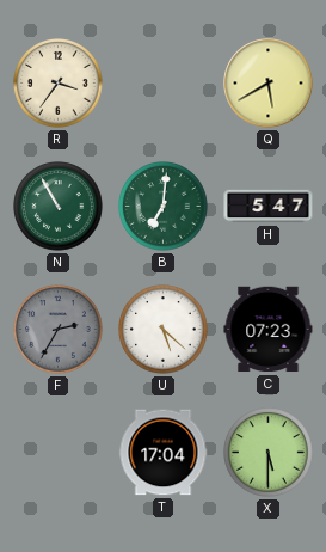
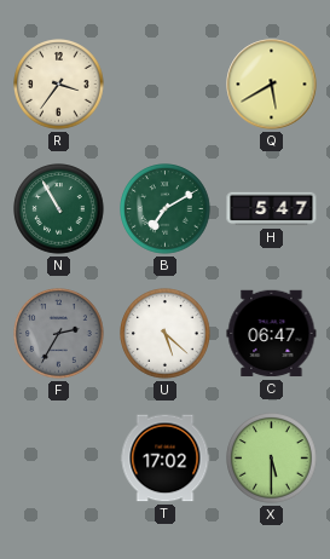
B: 7:01 -> 7:10
C: 07:23 -> 06:47
T: 17:04 -> 17:02
